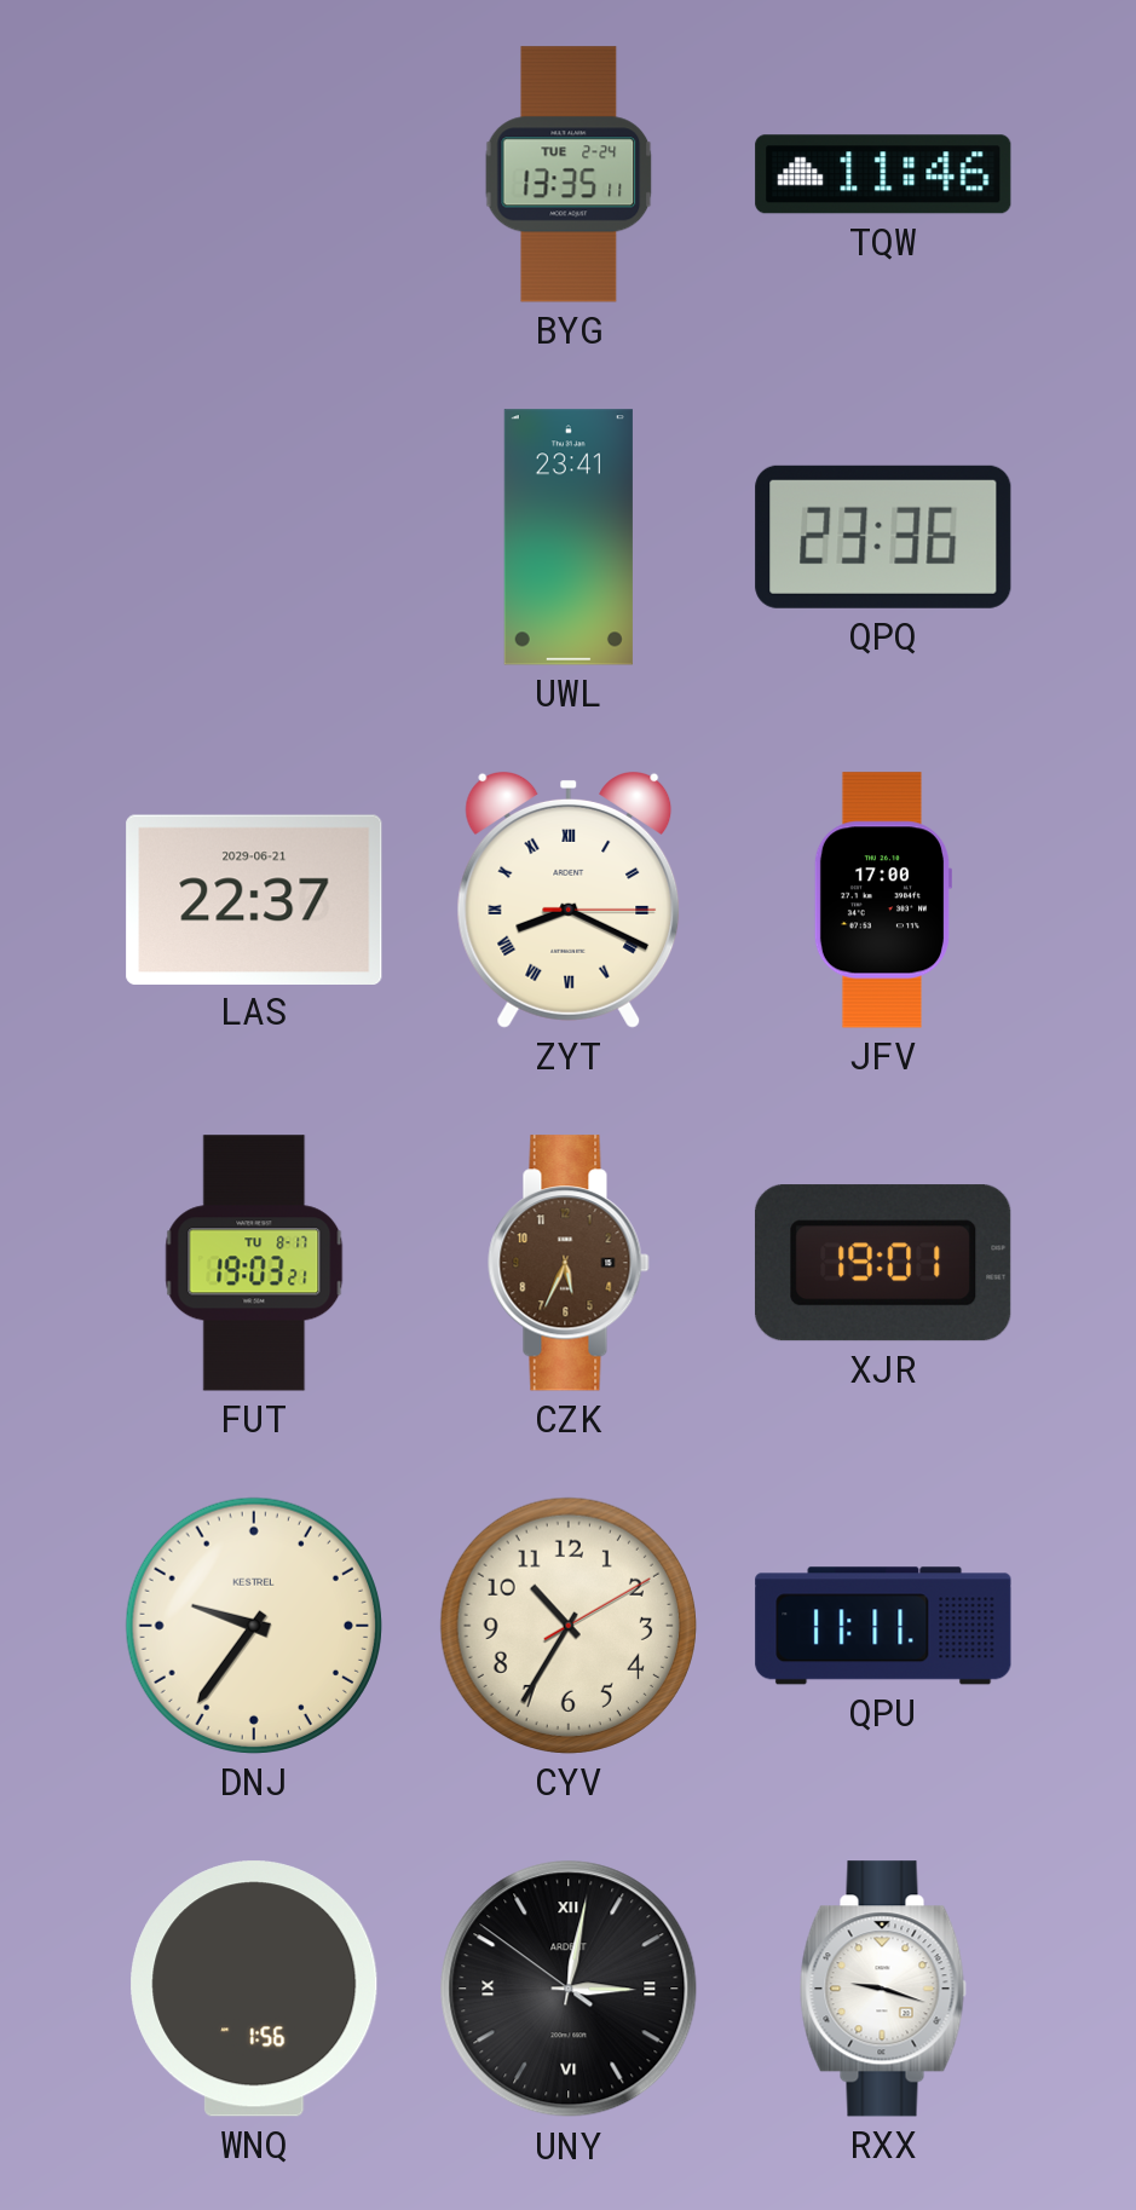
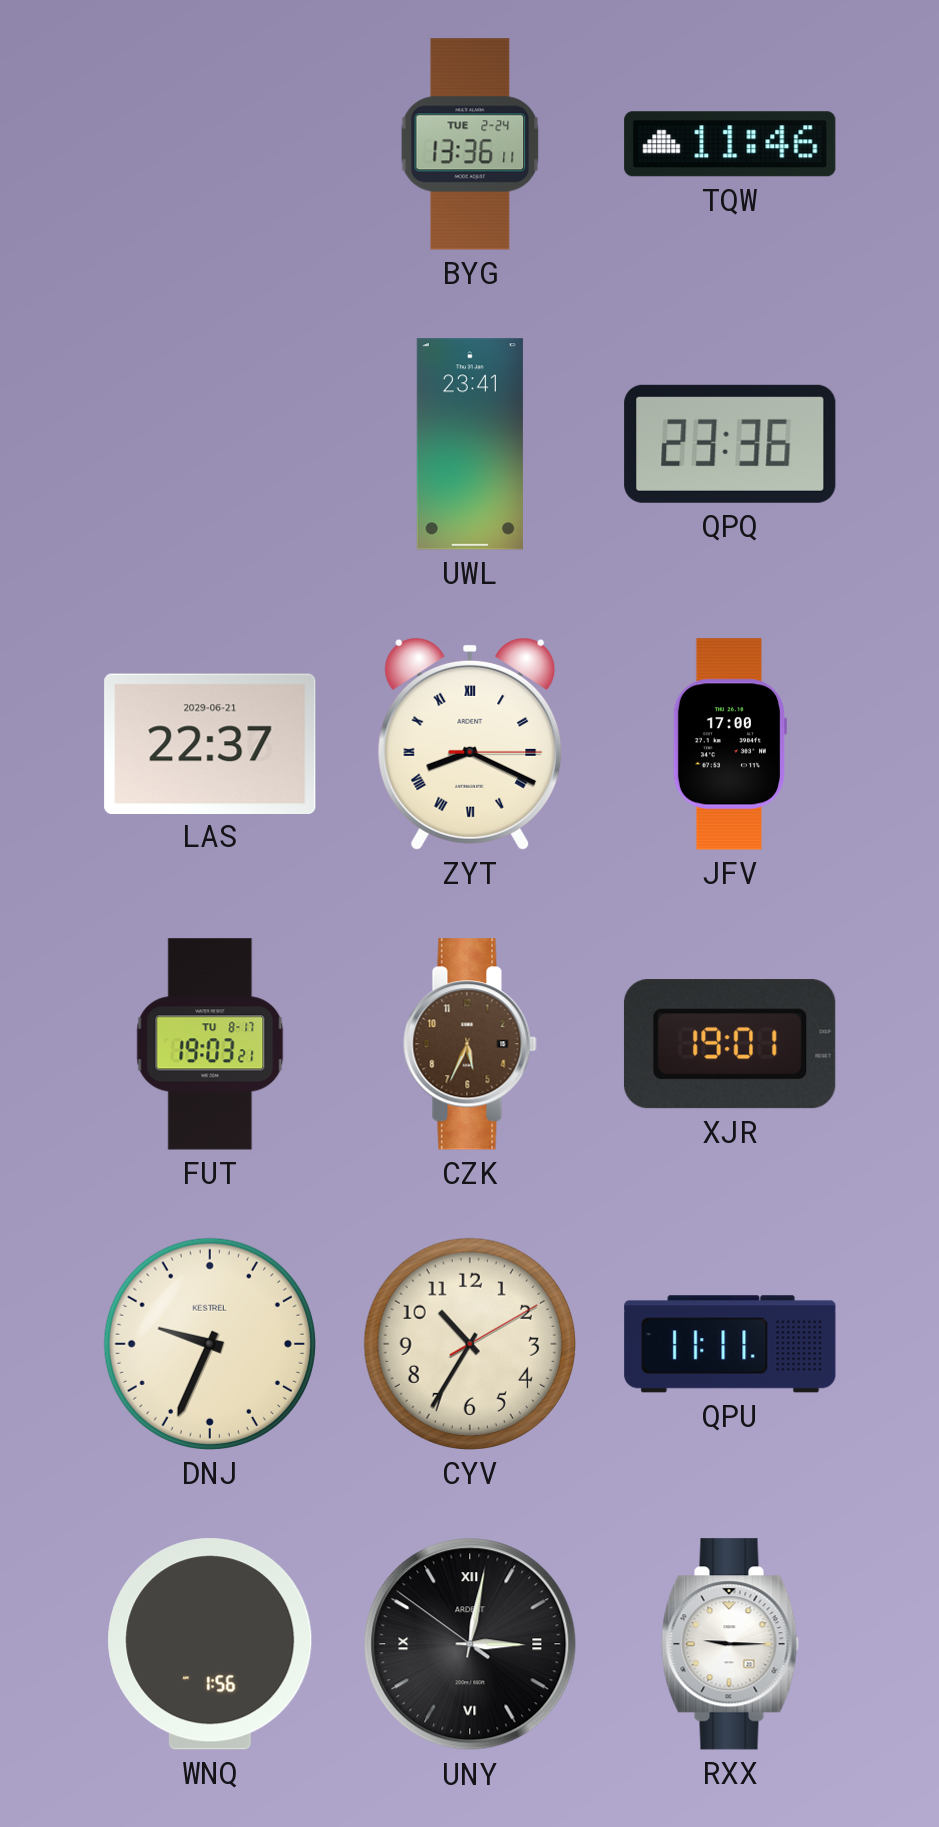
BYG: 13:35 -> 13:36
DNJ: 9:36 -> 9:34
RXX: 9:18 -> 9:15
